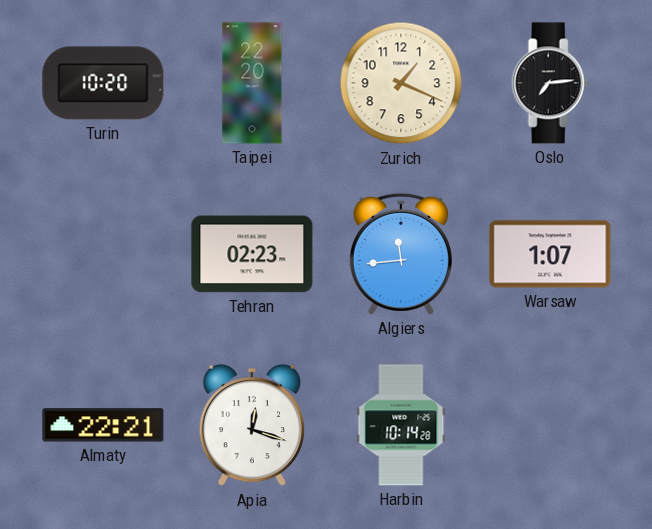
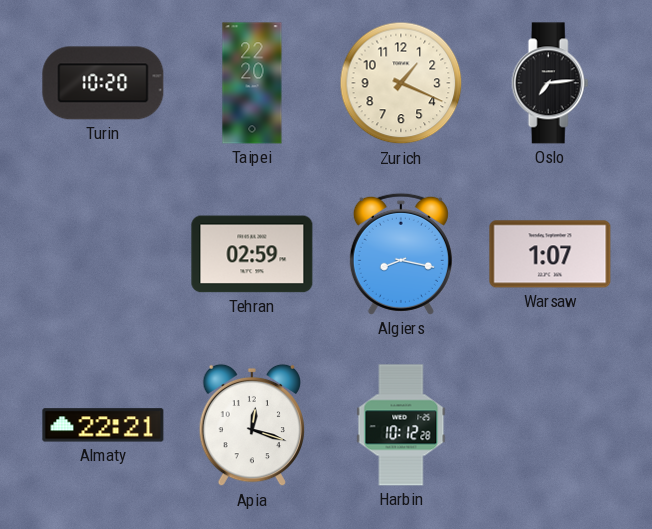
Tehran: 02:23 -> 02:59
Algiers: 11:44 -> 8:17
Harbin: 10:14 -> 10:12
